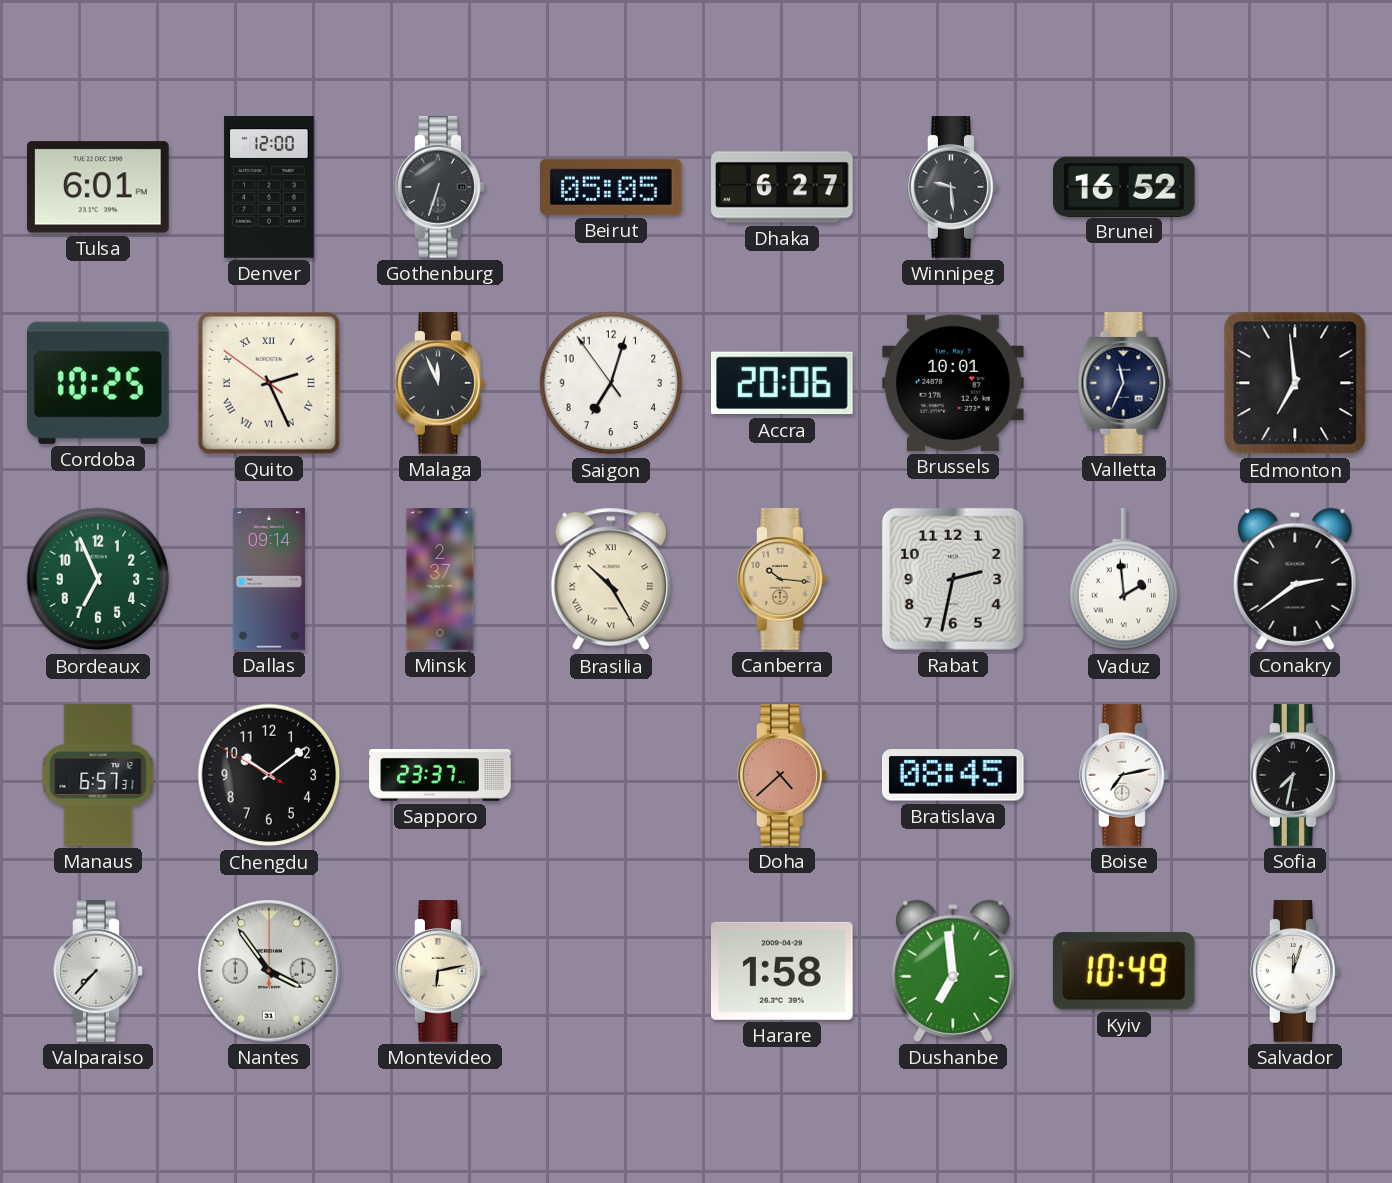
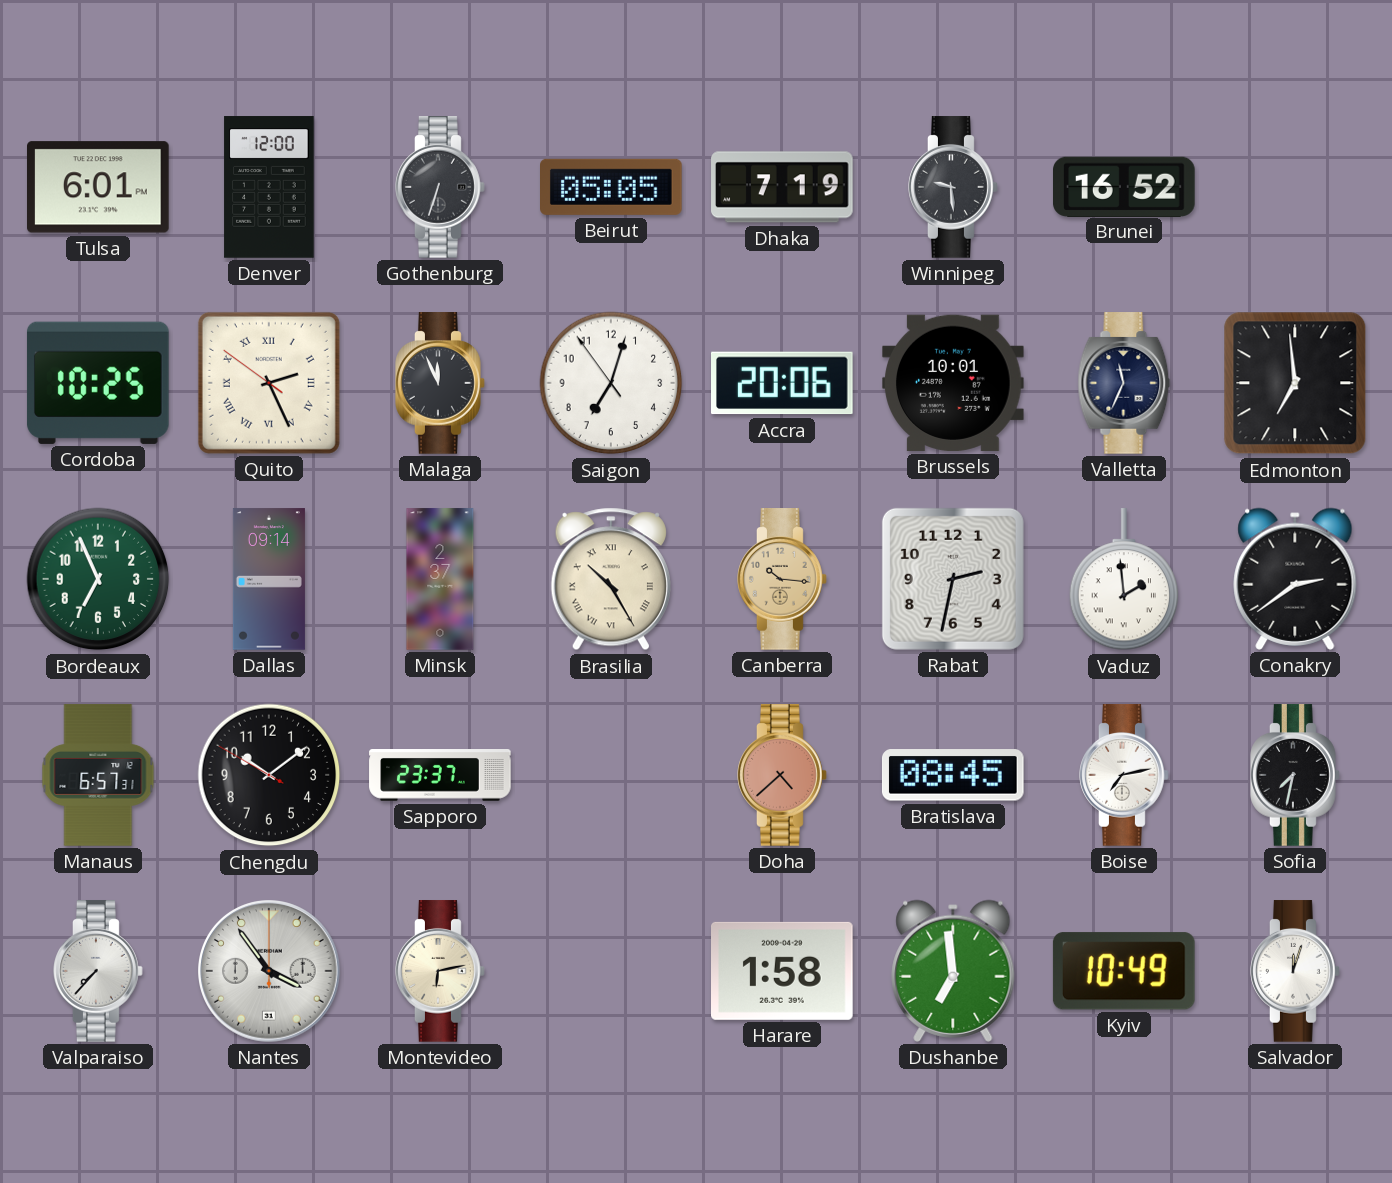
Dhaka: 6:27 -> 7:19
